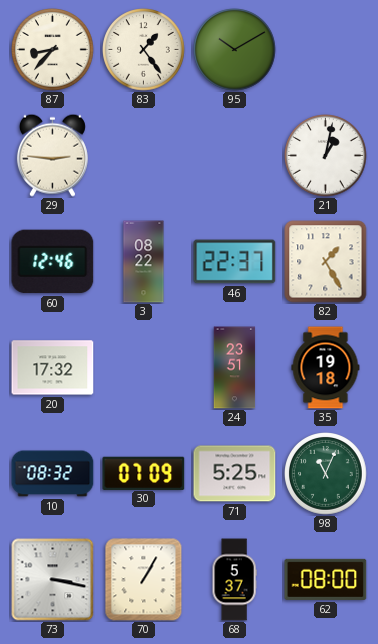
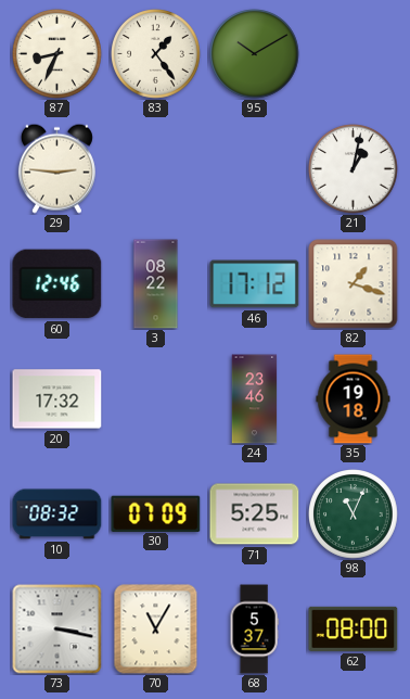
87: 8:37 -> 8:34
46: 22:37 -> 17:12
82: 1:25 -> 1:18
24: 23:51 -> 23:46
70: 1:05 -> 11:05
